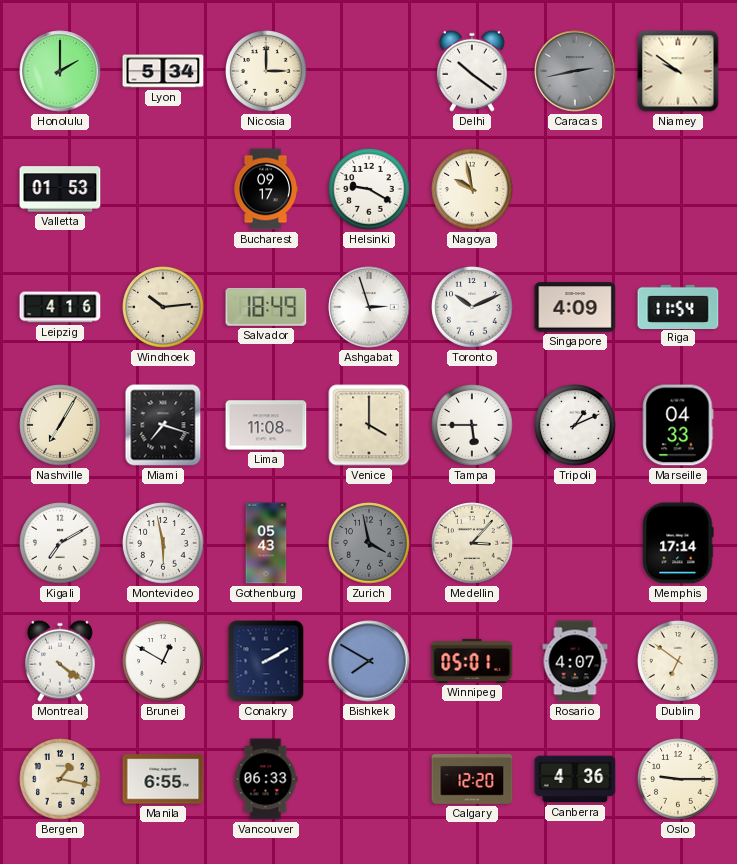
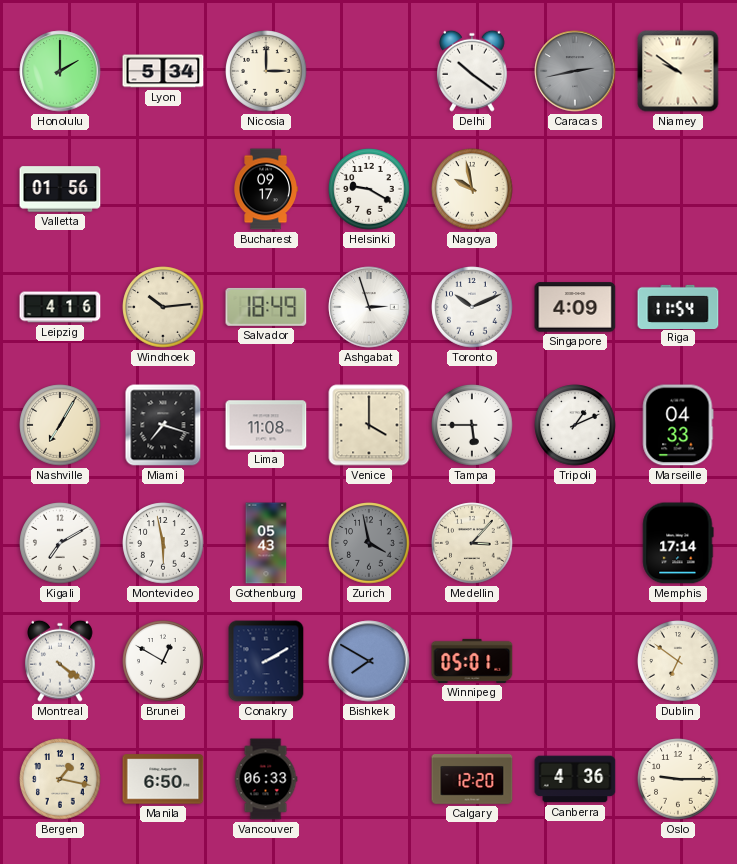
Valletta: 01:53 -> 01:56
Rosario: 4:07 -> none
Manila: 6:55 -> 6:50
